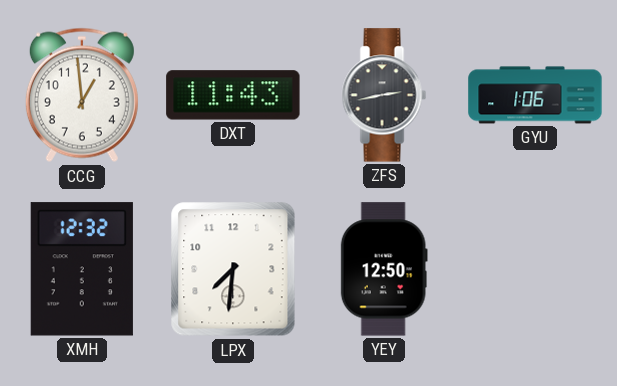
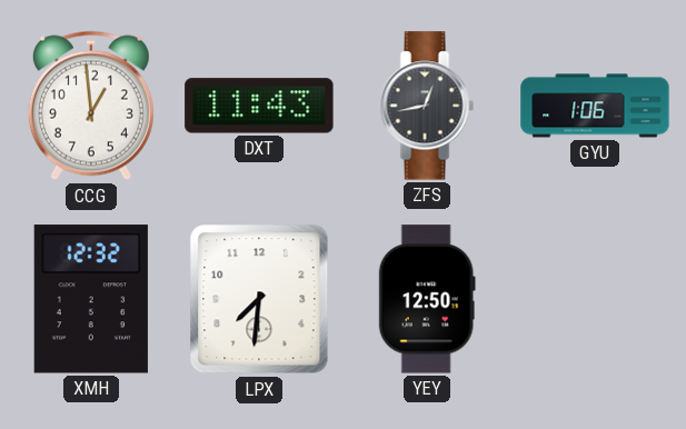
ZFS: 2:43 -> 12:43
